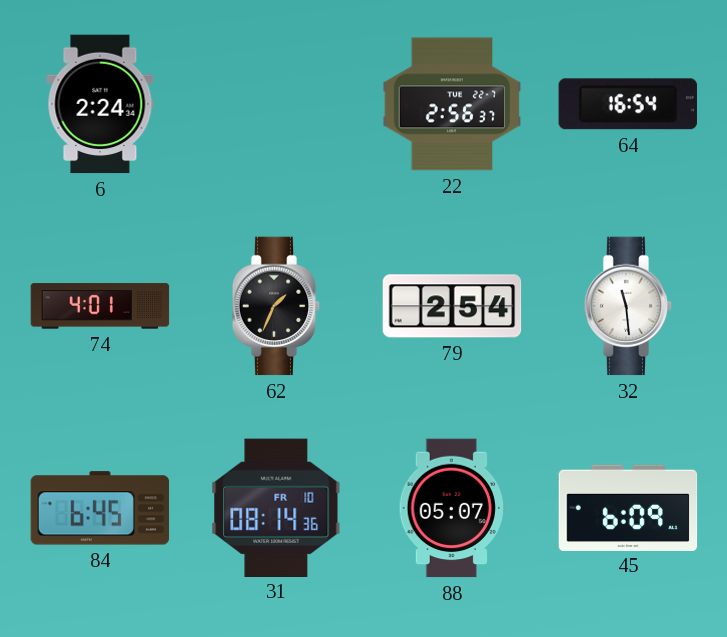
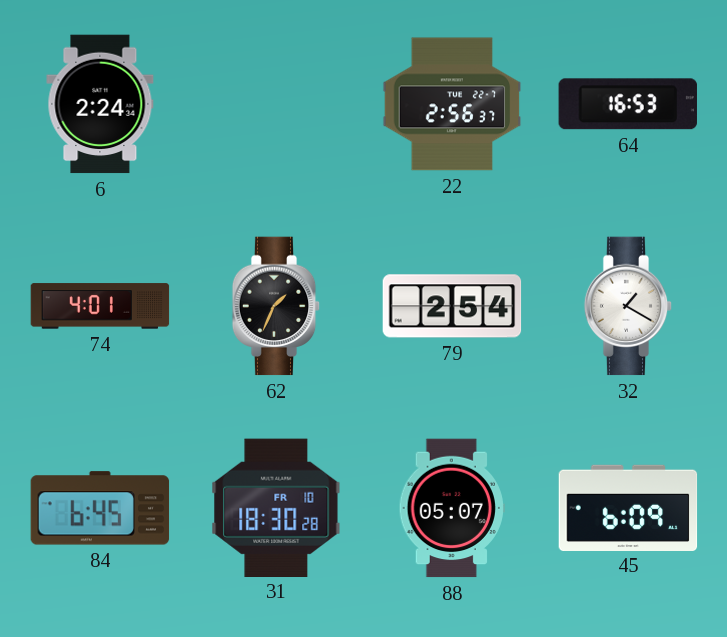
64: 16:54 -> 16:53
32: 11:29 -> 1:20
31: 08:14 -> 18:30
